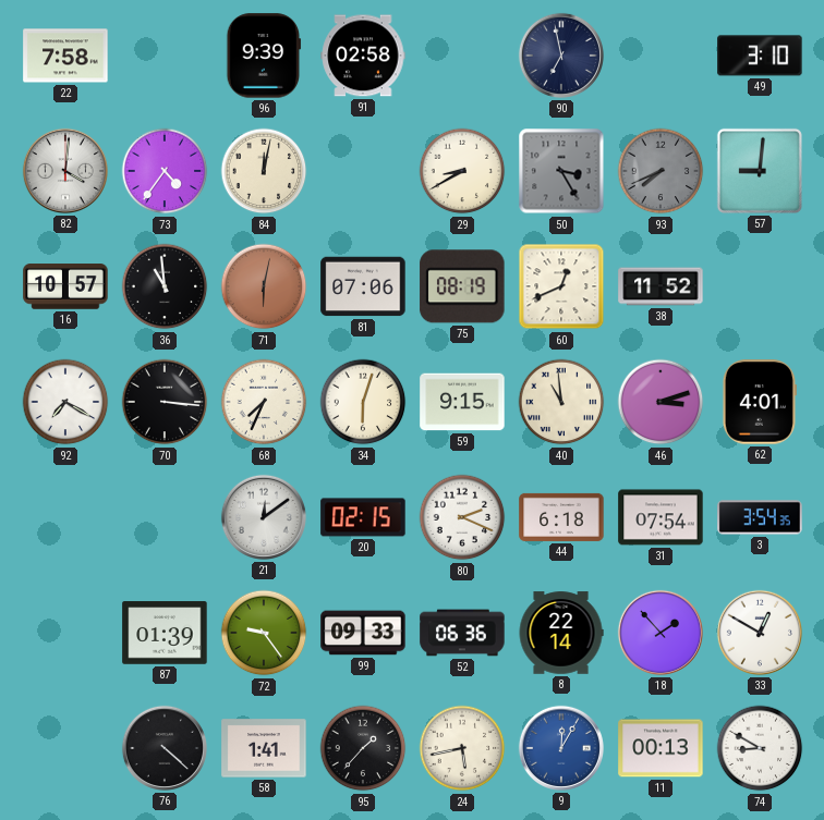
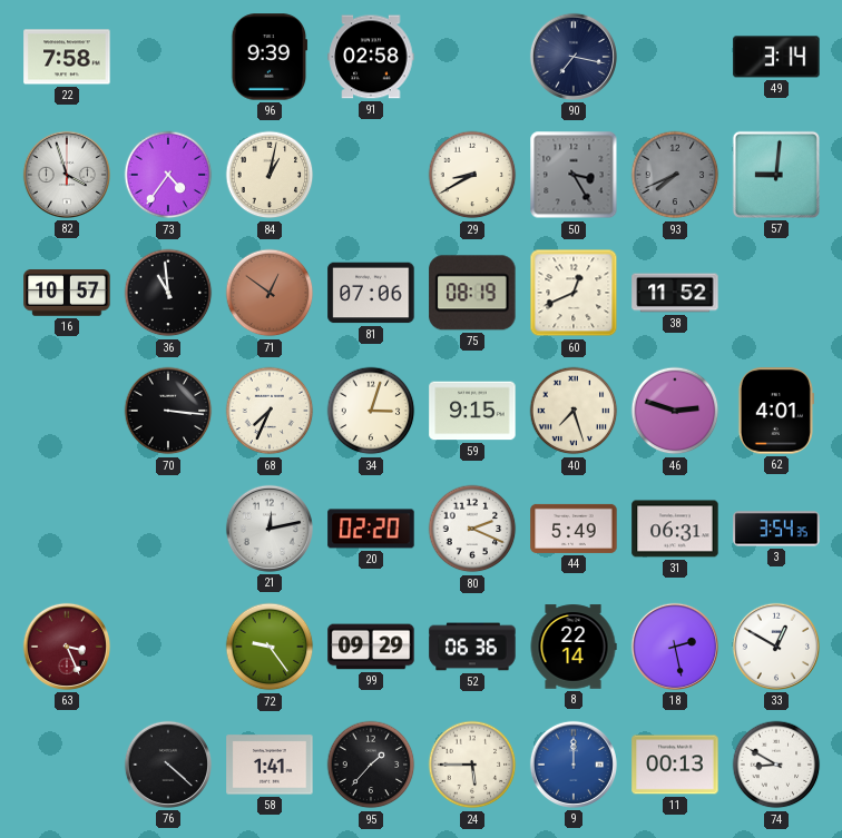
90: 6:58 -> 7:17
49: 3:10 -> 3:14
82: 4:01 -> 3:57
84: 12:02 -> 1:02
71: 6:02 -> 12:51
92: 7:20 -> none
34: 6:03 -> 3:03
40: 10:59 -> 7:27
46: 3:12 -> 2:48
21: 12:09 -> 12:13
20: 02:15 -> 02:20
44: 6:18 -> 5:49
31: 07:54 -> 06:31
63: none -> 3:26
87: 01:39 -> none
99: 09:33 -> 09:29
18: 1:53 -> 2:28
24: 5:43 -> 5:45
9: 12:05 -> 12:00
